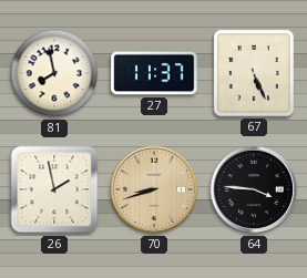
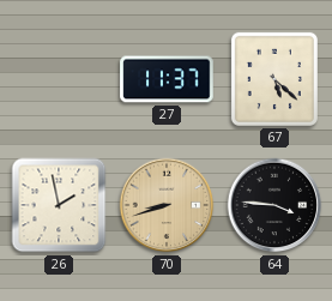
81: 7:58 -> none
67: 5:26 -> 5:22
